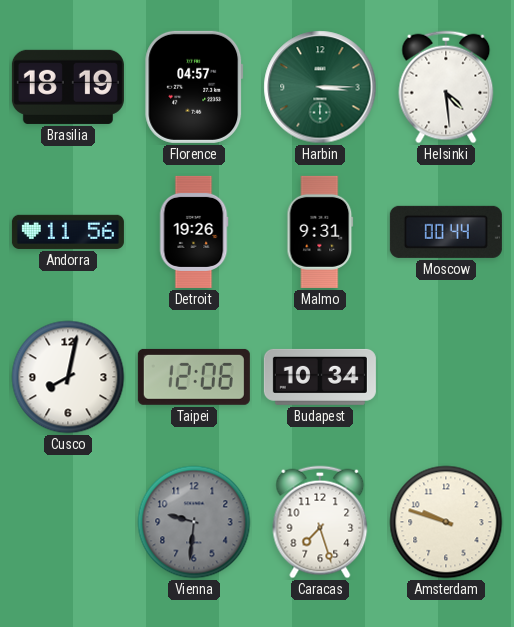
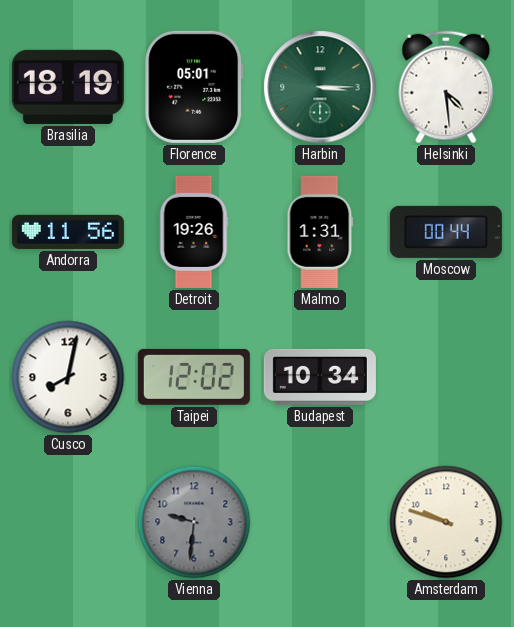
Florence: 04:57 -> 05:01
Malmo: 9:31 -> 1:31
Taipei: 12:06 -> 12:02
Caracas: 7:27 -> none
